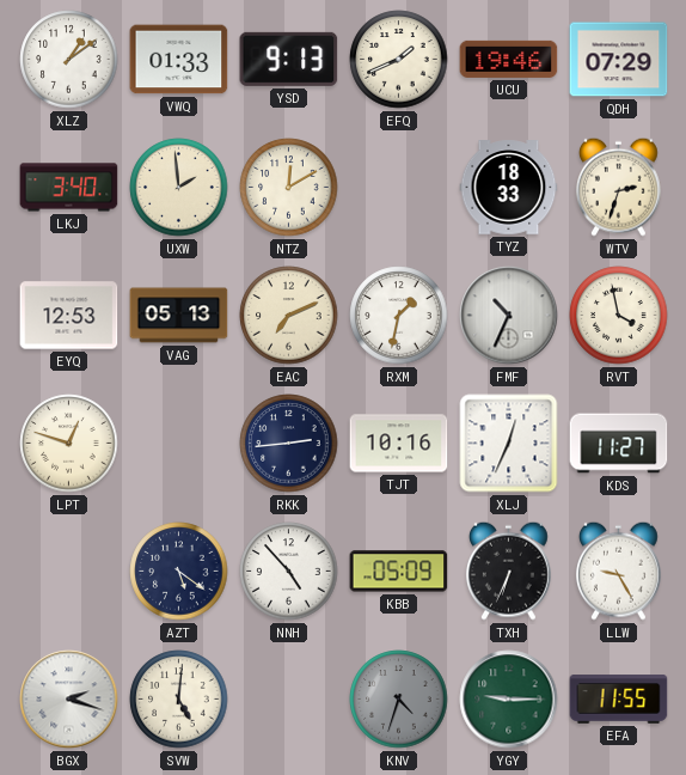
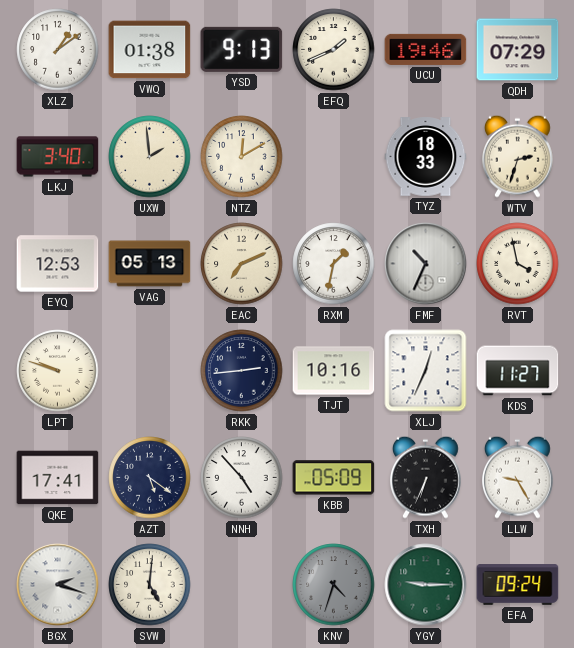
VWQ: 01:33 -> 01:38
LPT: 12:48 -> 9:48
QKE: none -> 17:41
EFA: 11:55 -> 09:24
